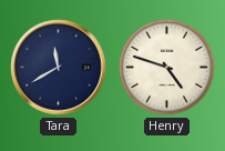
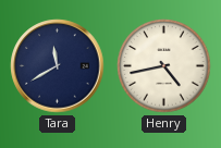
Henry: 4:48 -> 4:43
